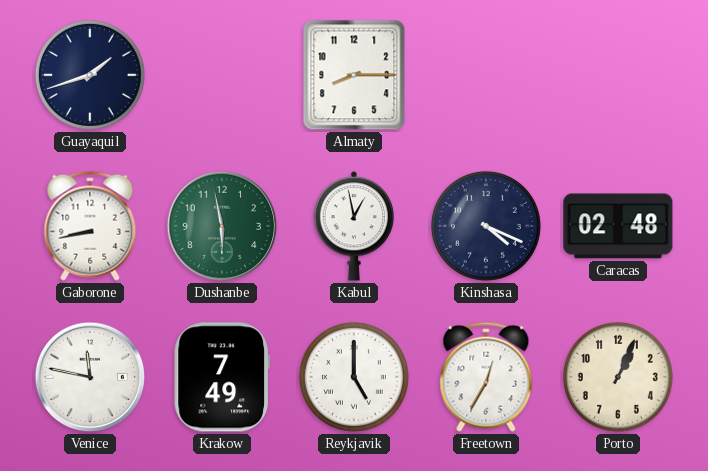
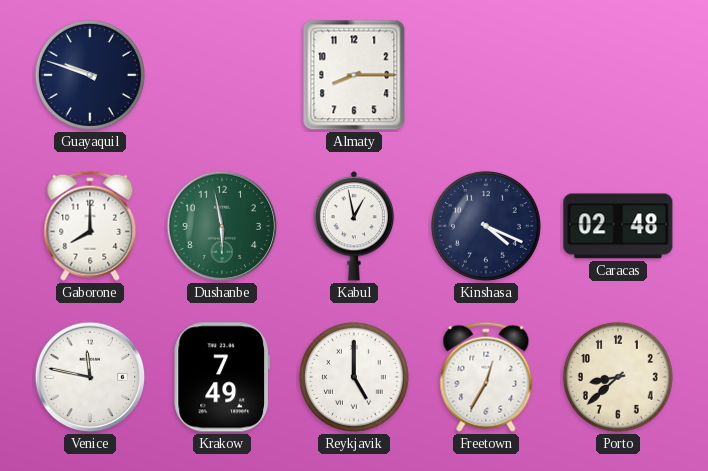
Guayaquil: 1:42 -> 9:48
Gaborone: 8:43 -> 8:00
Porto: 1:04 -> 8:38
